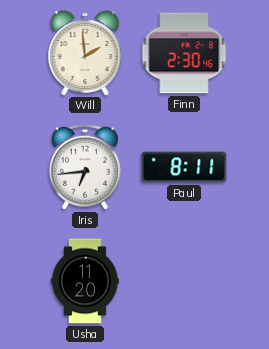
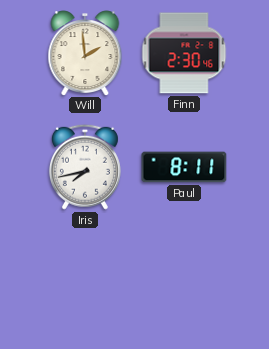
Iris: 6:44 -> 7:43
Usha: 11:20 -> none
